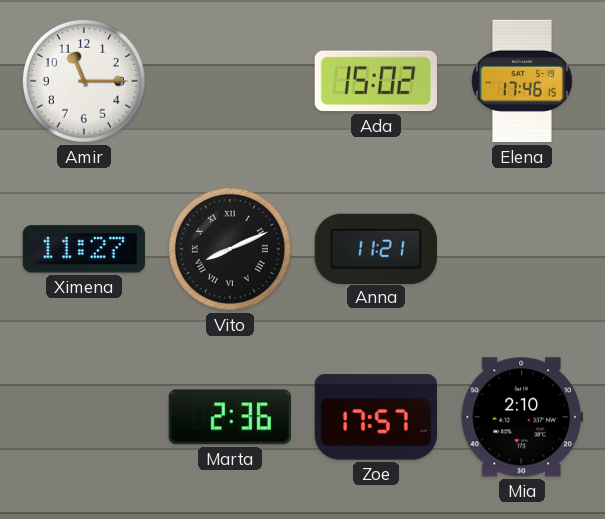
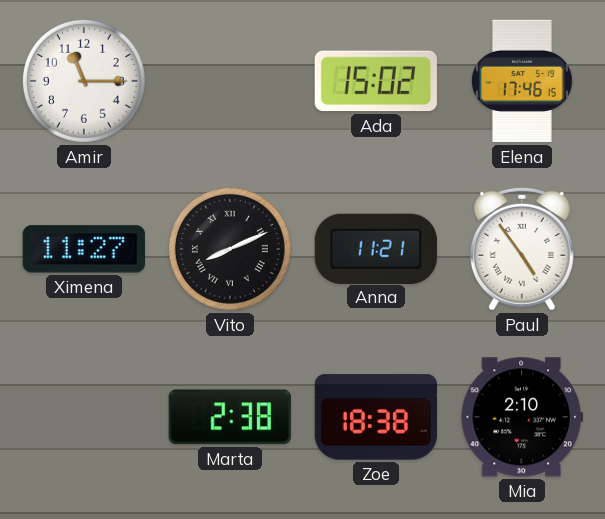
Paul: none -> 4:54
Marta: 2:36 -> 2:38
Zoe: 17:57 -> 18:38
